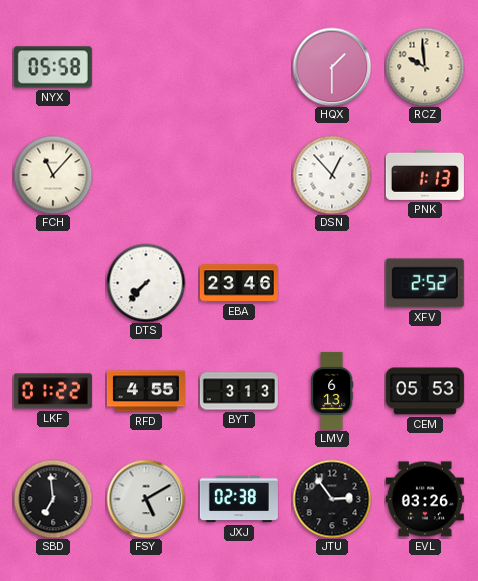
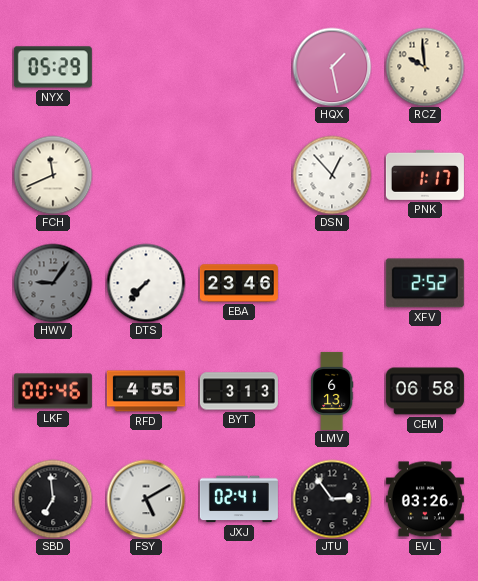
NYX: 05:58 -> 05:29
HQX: 1:30 -> 1:28
FCH: 11:07 -> 11:41
PNK: 1:13 -> 1:17
HWV: none -> 9:06
LKF: 01:22 -> 00:46
CEM: 05:53 -> 06:58
JXJ: 02:38 -> 02:41
